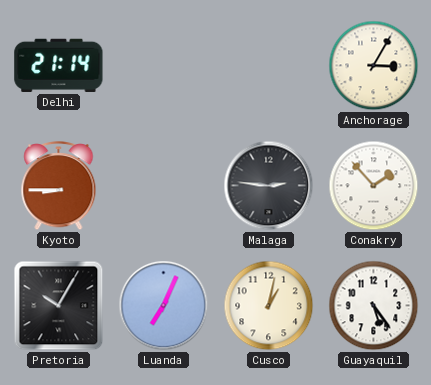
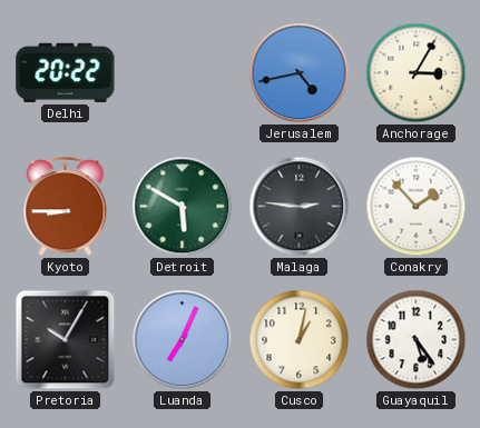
Delhi: 21:14 -> 20:22
Jerusalem: none -> 4:43
Detroit: none -> 5:50
